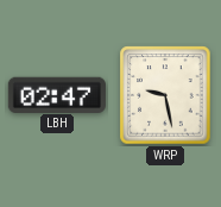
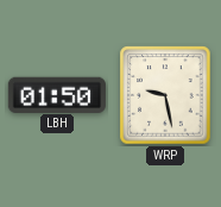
LBH: 02:47 -> 01:50
